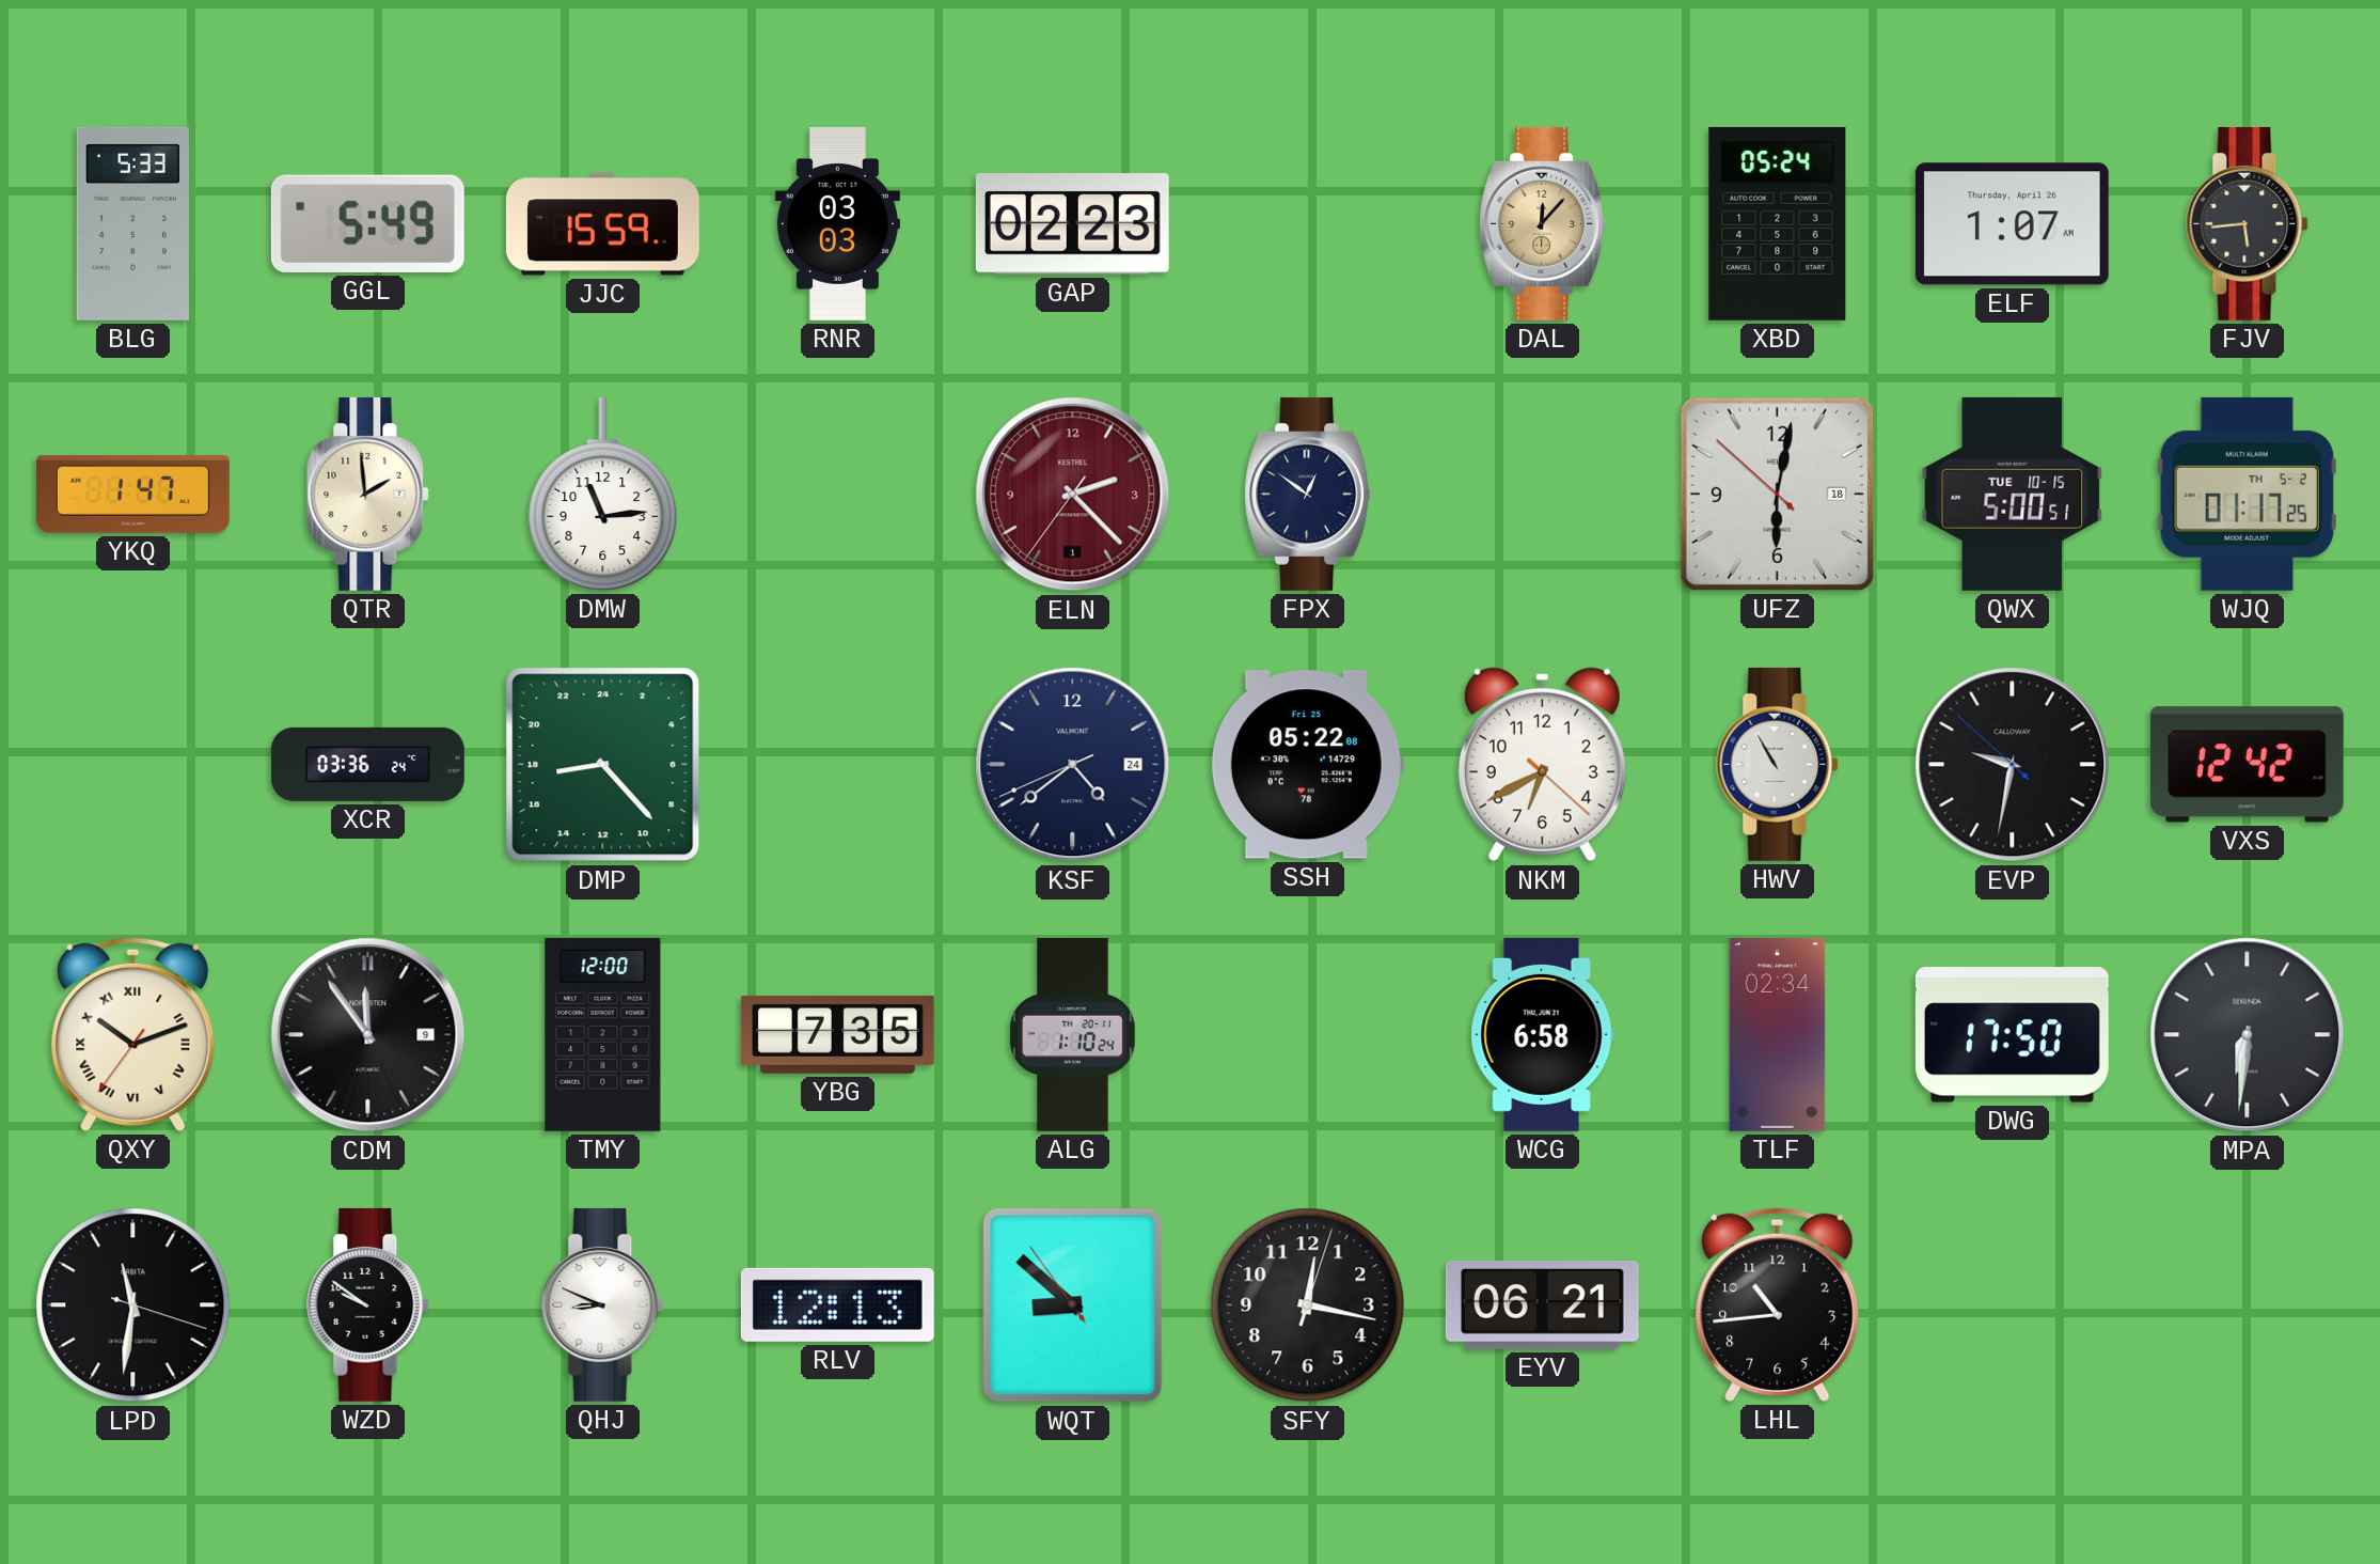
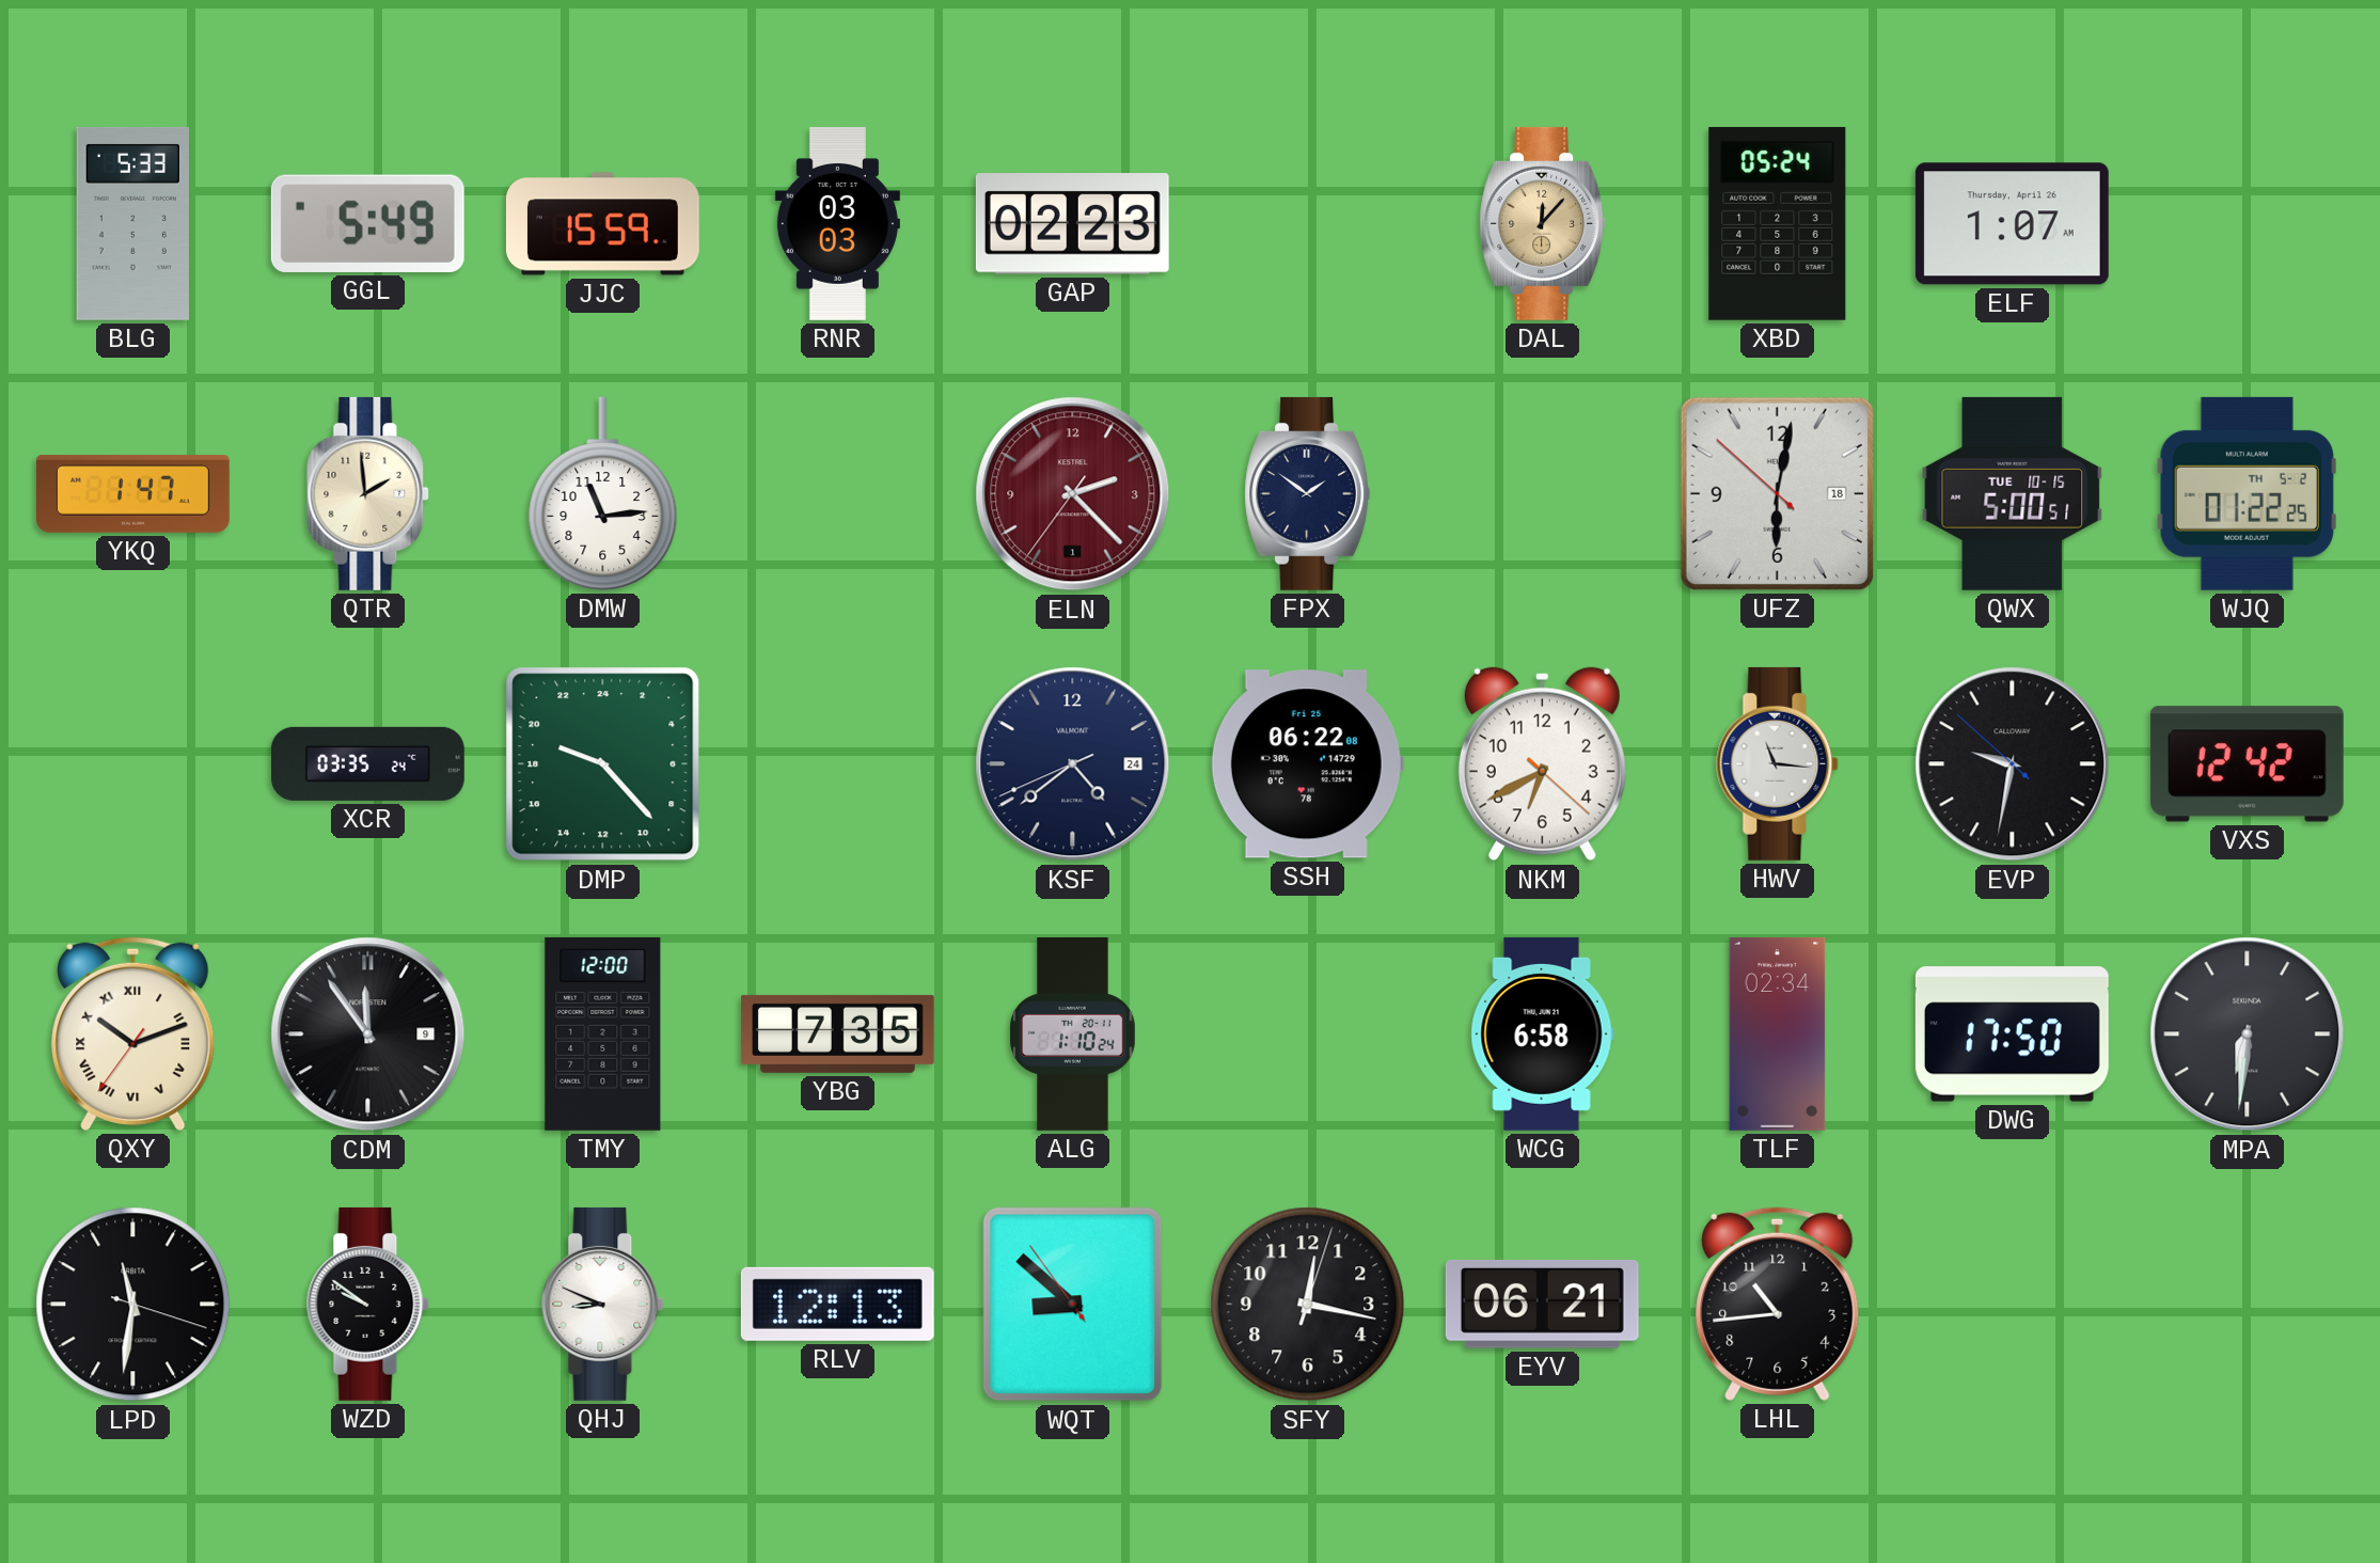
FJV: 5:44 -> none
FPX: 12:51 -> 1:51
WJQ: 01:17 -> 01:22
XCR: 03:36 -> 03:35
DMP: 17:23 -> 19:23
SSH: 05:22 -> 06:22
HWV: 10:55 -> 11:16
